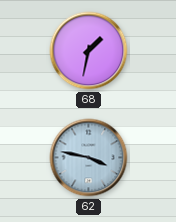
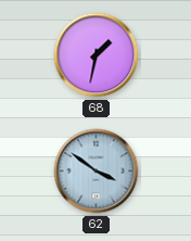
62: 3:47 -> 3:51
